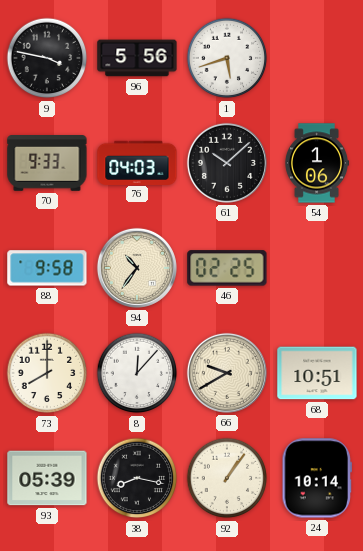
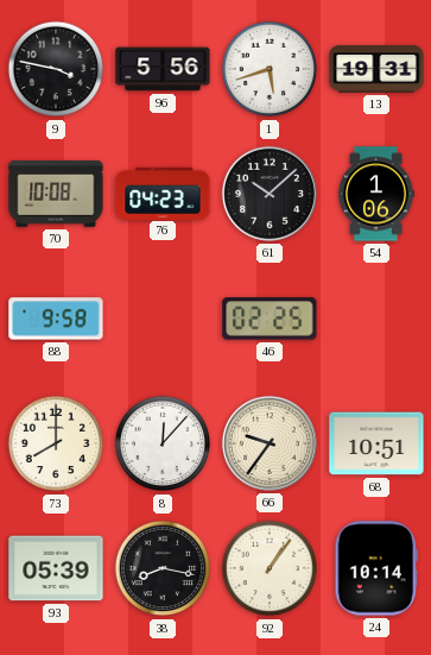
13: none -> 19:31
70: 9:33 -> 10:08
76: 04:03 -> 04:23
94: 10:36 -> none
66: 9:40 -> 9:36
